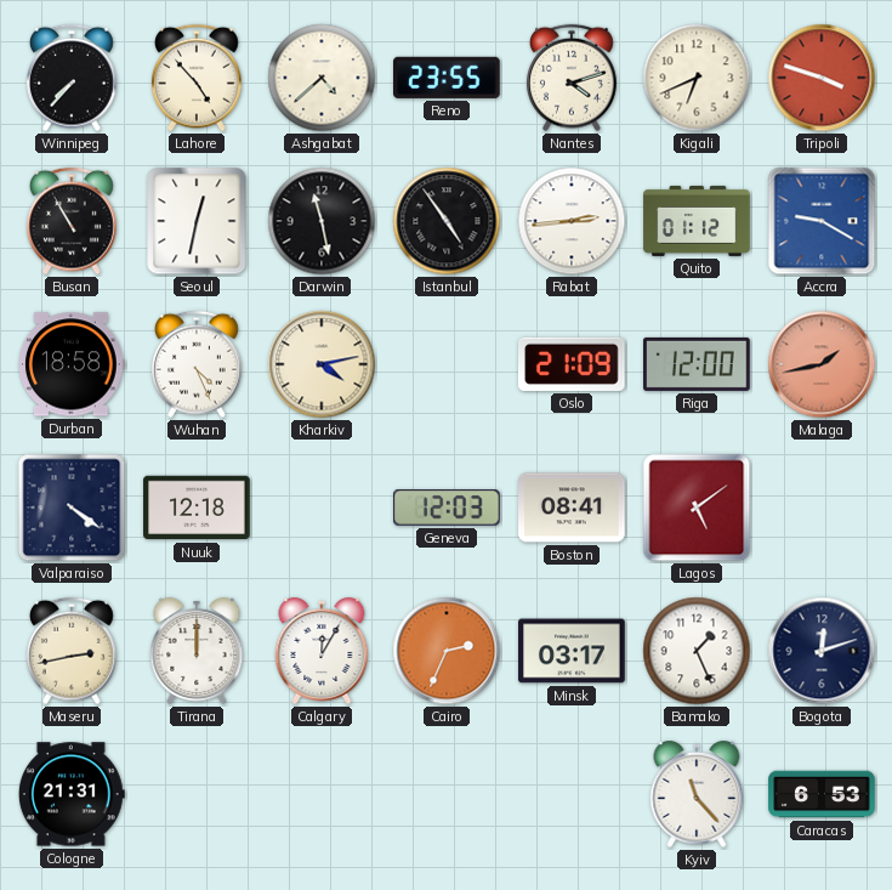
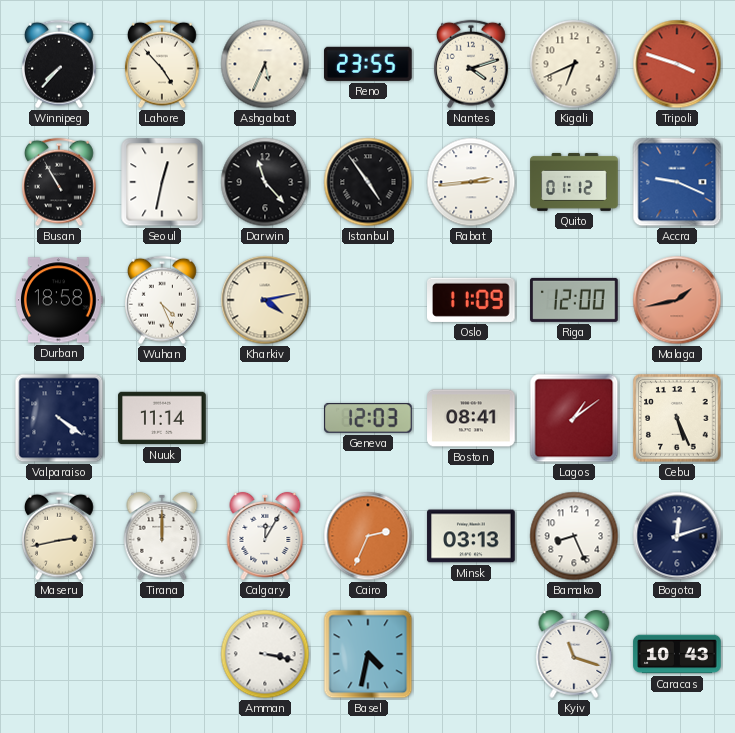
Ashgabat: 4:38 -> 5:34
Darwin: 11:28 -> 11:23
Accra: 9:20 -> 9:19
Oslo: 21:09 -> 11:09
Nuuk: 12:18 -> 11:14
Lagos: 5:09 -> 1:09
Cebu: none -> 5:26
Minsk: 03:17 -> 03:13
Bamako: 1:26 -> 8:26
Cologne: 21:31 -> none
Amman: none -> 3:17
Basel: none -> 4:32
Kyiv: 11:23 -> 11:18
Caracas: 6:53 -> 10:43
